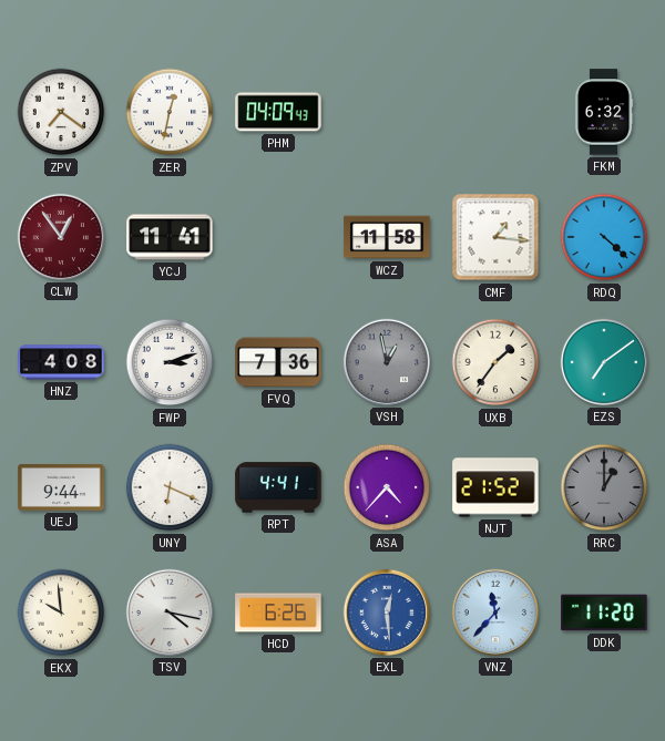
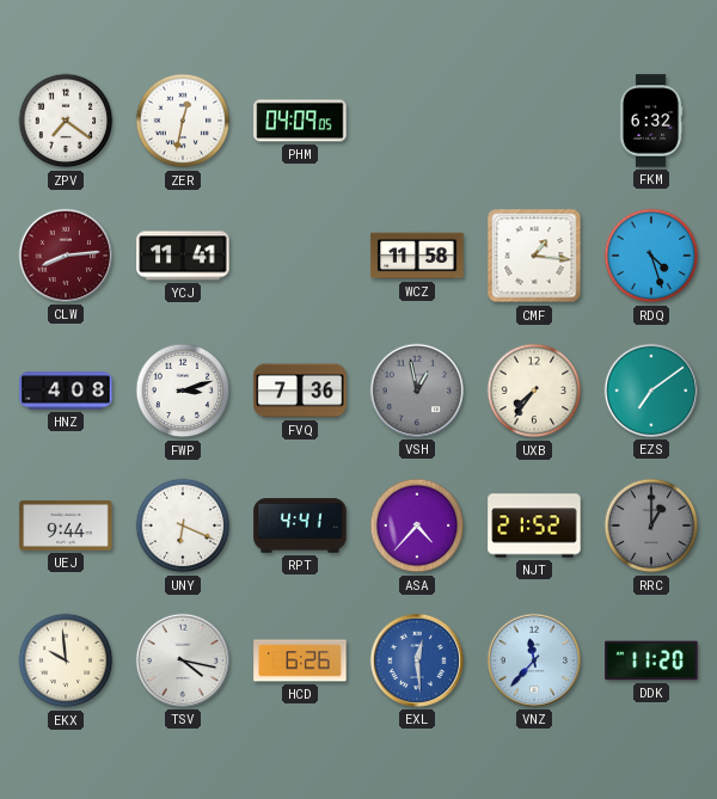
PHM: 04:09:43 -> 04:09:05
CLW: 12:54 -> 8:14
RDQ: 4:22 -> 4:27
UXB: 1:36 -> 7:36
